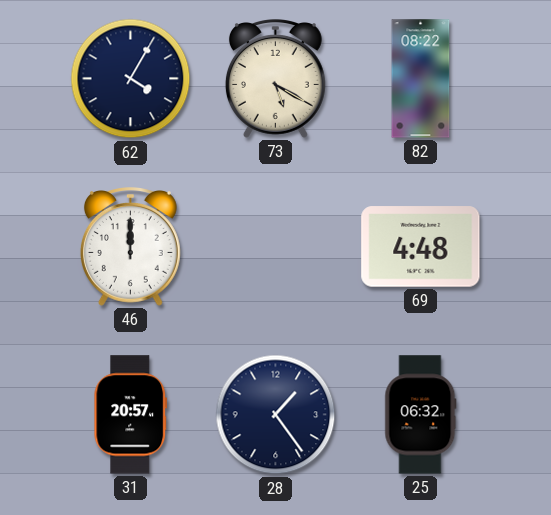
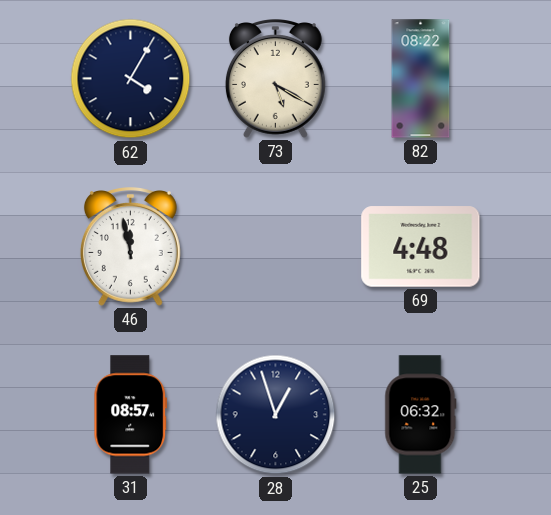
46: 12:00 -> 11:58
31: 20:57 -> 08:57
28: 1:24 -> 12:57
